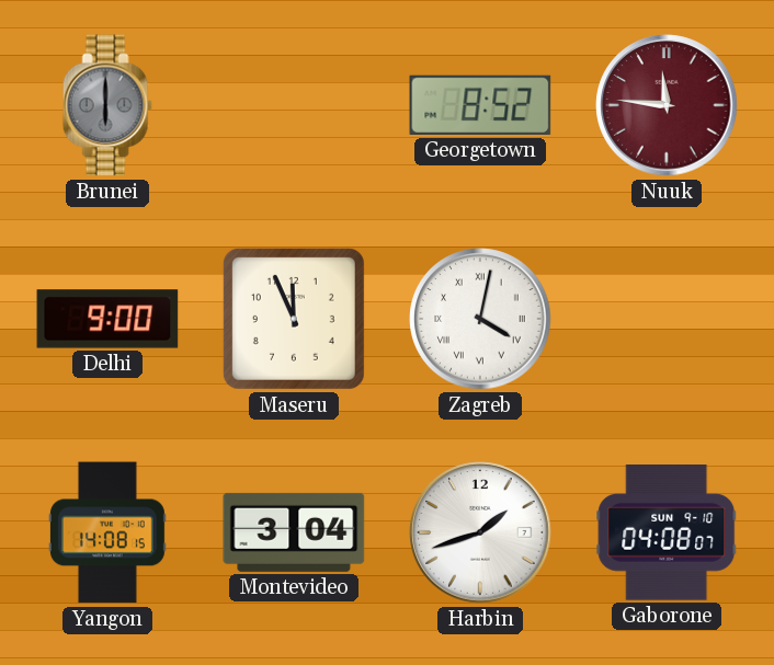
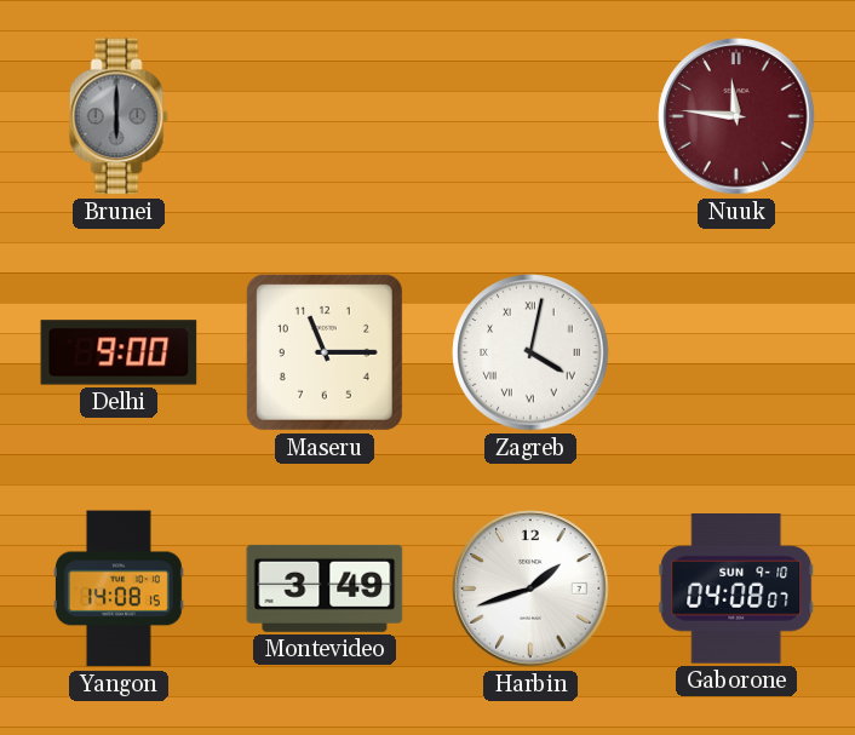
Georgetown: 8:52 -> none
Maseru: 11:56 -> 11:15
Montevideo: 3:04 -> 3:49
